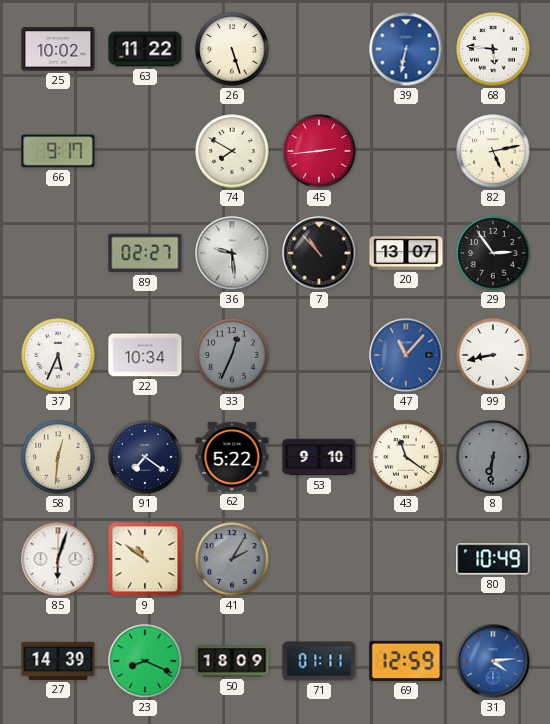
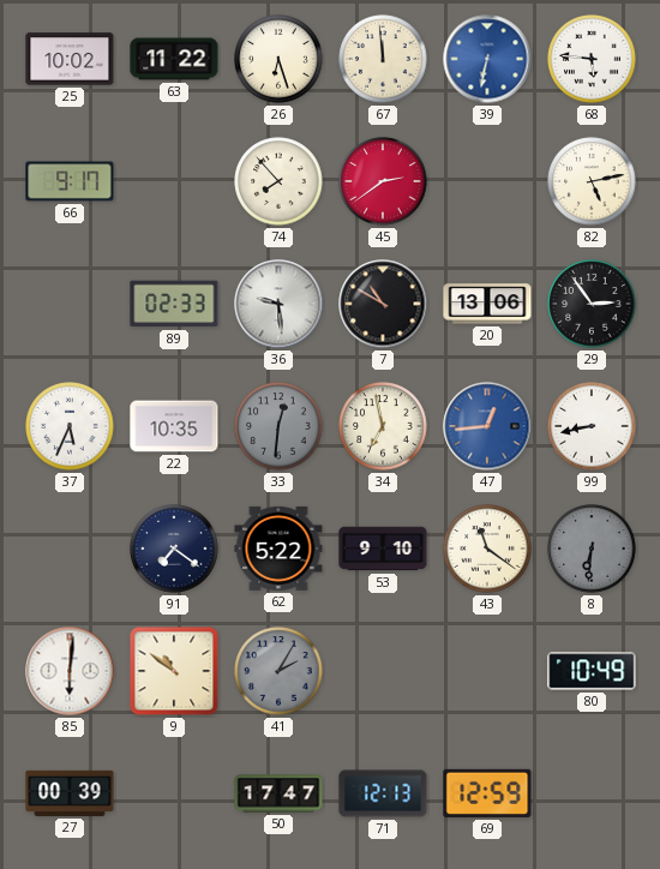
26: 5:27 -> 6:27
67: none -> 11:59
74: 7:50 -> 7:53
45: 2:44 -> 2:39
89: 02:27 -> 02:33
7: 10:53 -> 10:50
20: 13:07 -> 13:06
22: 10:34 -> 10:35
33: 12:34 -> 12:31
34: none -> 6:58
47: 11:07 -> 12:44
58: 12:31 -> none
85: 6:03 -> 6:01
27: 14:39 -> 00:39
23: 8:19 -> none
50: 18:09 -> 17:47
71: 01:11 -> 12:13
31: 4:14 -> none
